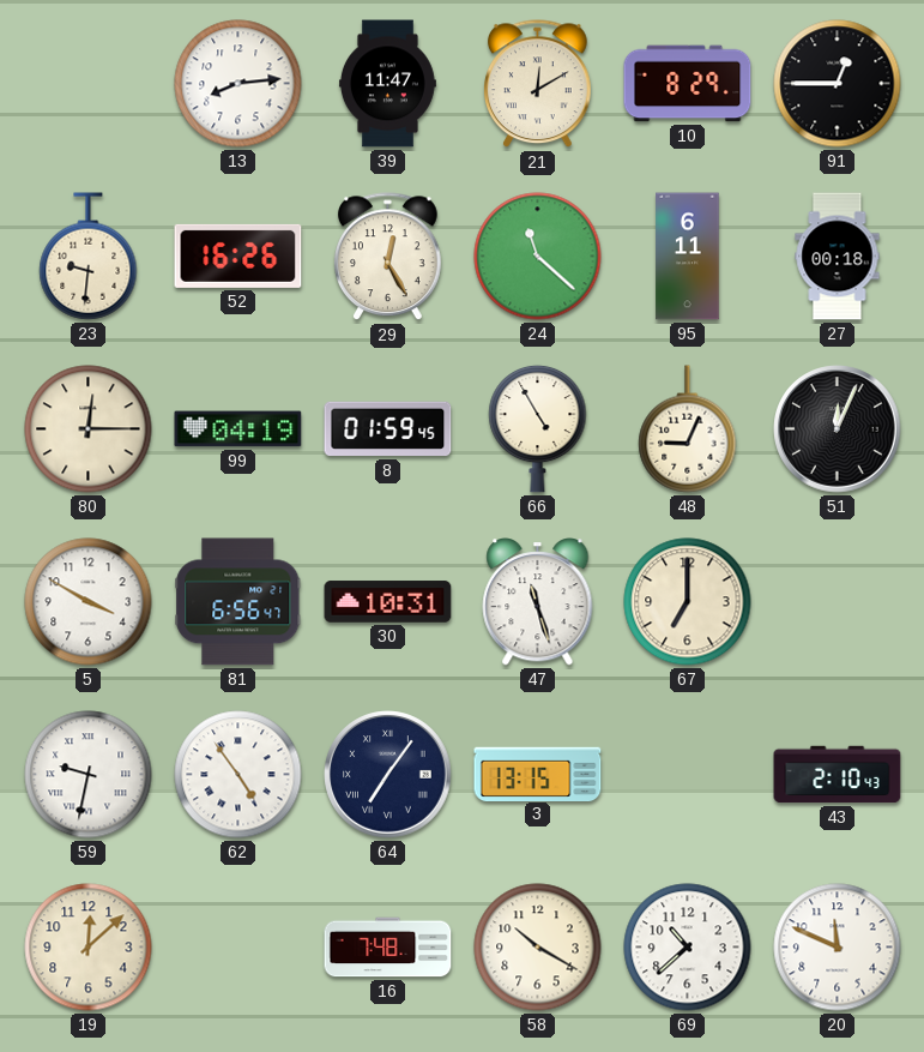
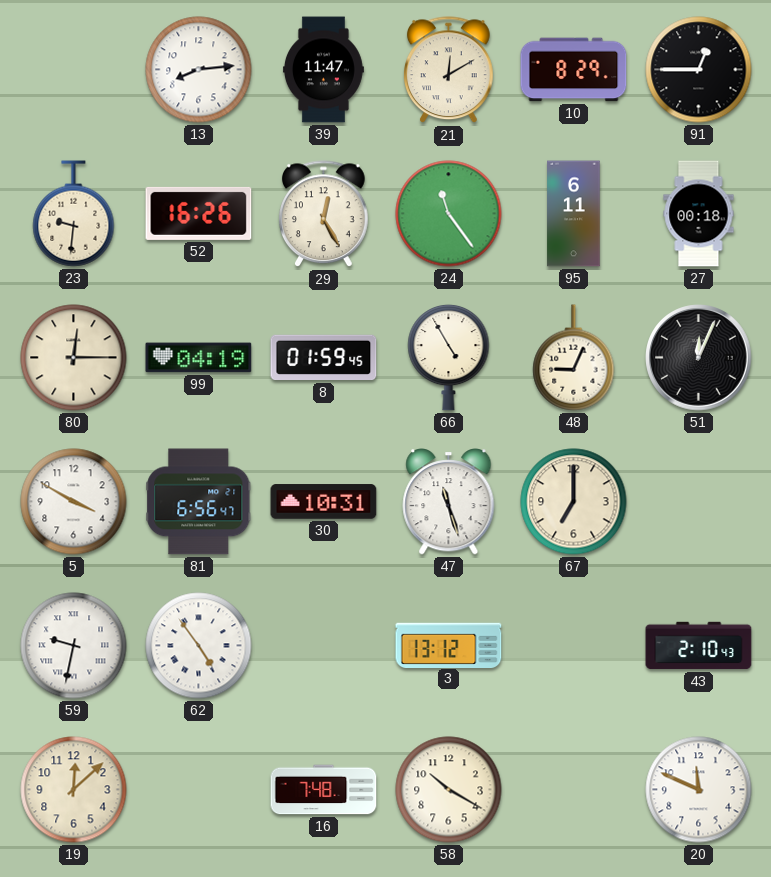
24: 11:22 -> 11:24
64: 7:06 -> none
3: 13:15 -> 13:12
69: 10:38 -> none
